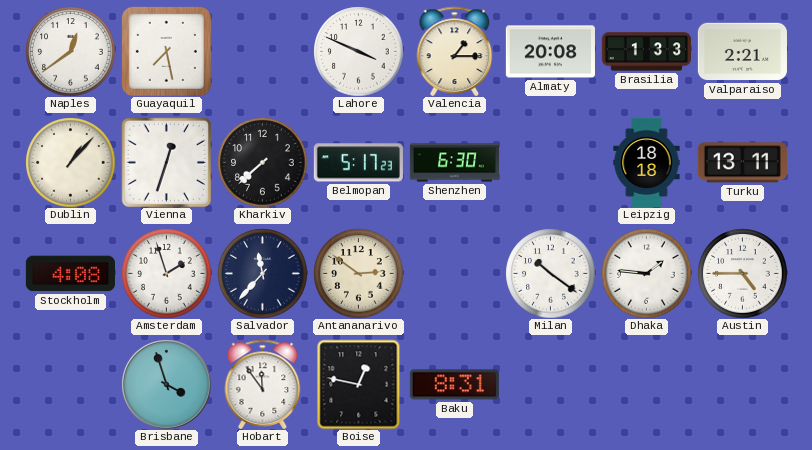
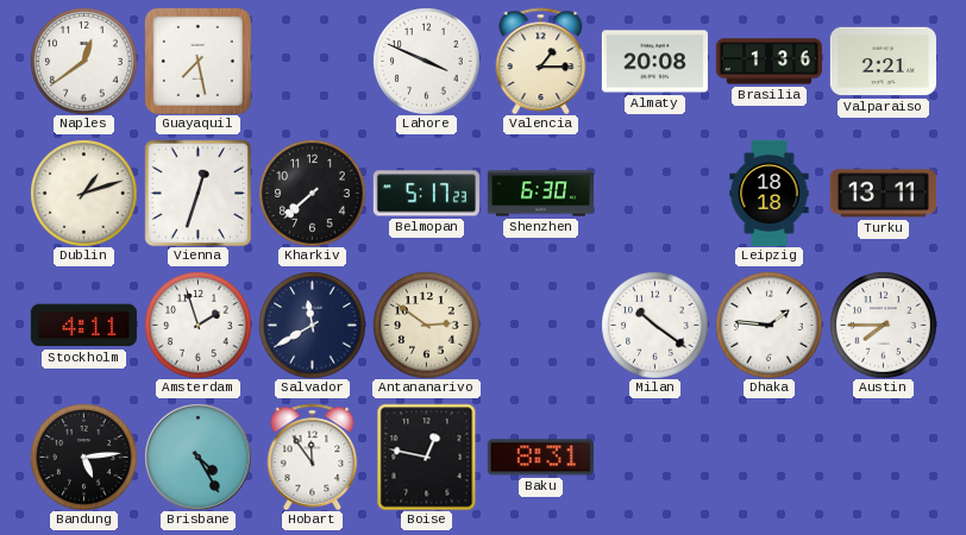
Brasilia: 1:33 -> 1:36
Dublin: 1:07 -> 1:12
Stockholm: 4:08 -> 4:11
Salvador: 11:37 -> 11:40
Austin: 4:45 -> 7:45
Bandung: none -> 5:14
Brisbane: 3:57 -> 4:25
